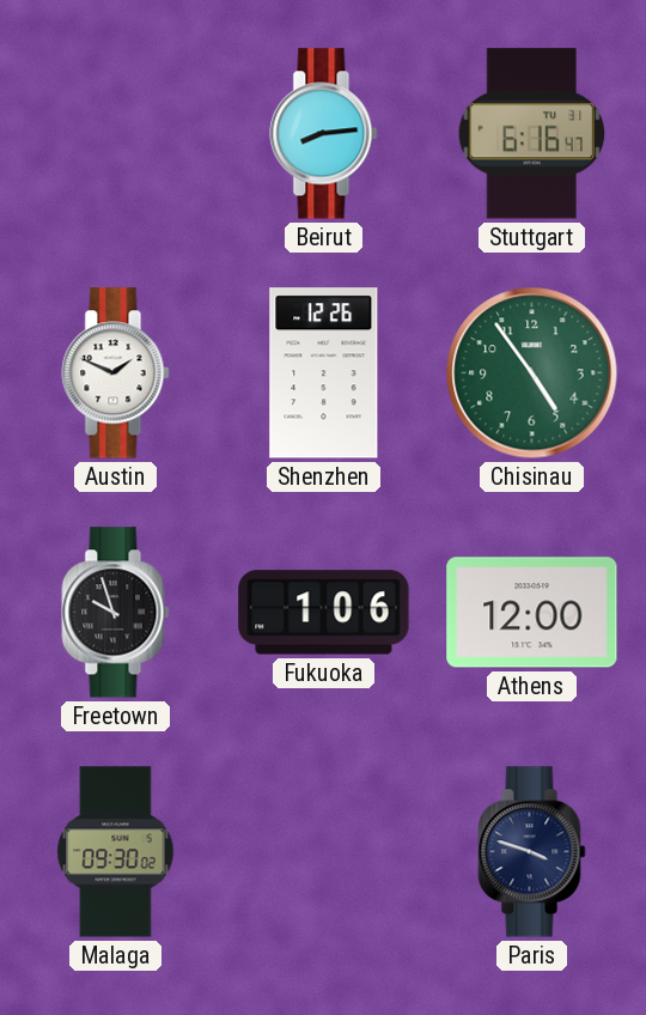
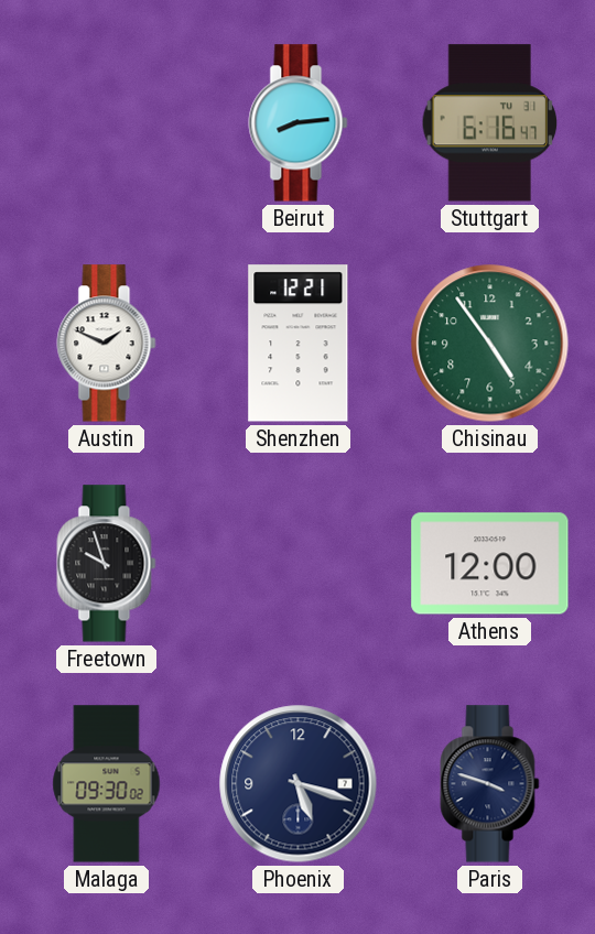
Shenzhen: 12:26 -> 12:21
Fukuoka: 1:06 -> none
Phoenix: none -> 5:18
